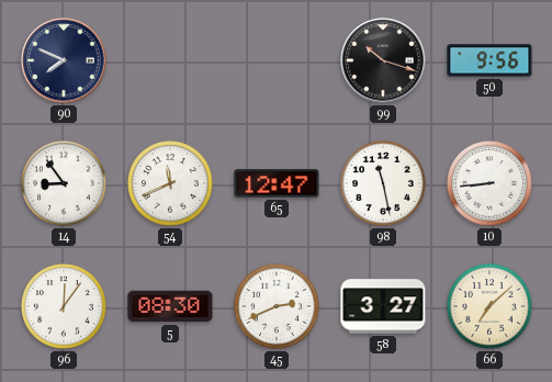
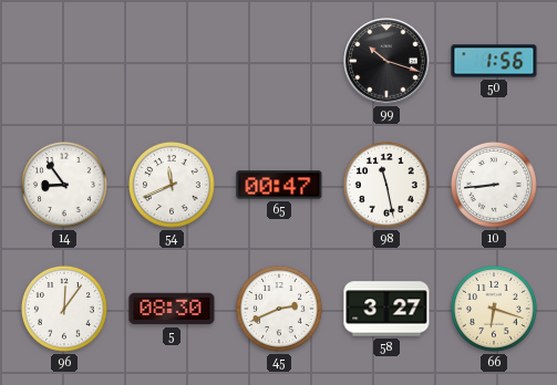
90: 7:49 -> none
50: 9:56 -> 1:56
65: 12:47 -> 00:47
66: 7:08 -> 6:18
